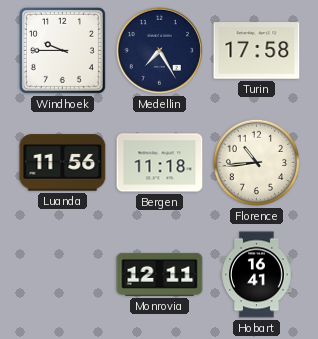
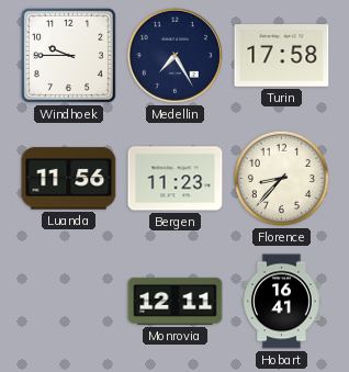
Bergen: 11:18 -> 11:23
Florence: 10:44 -> 8:37
